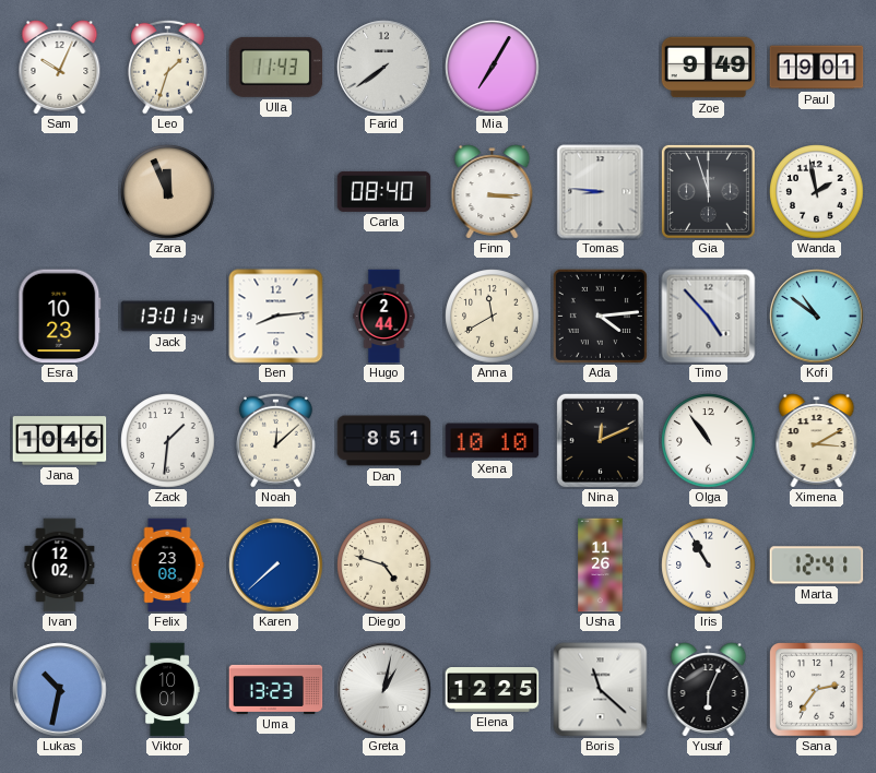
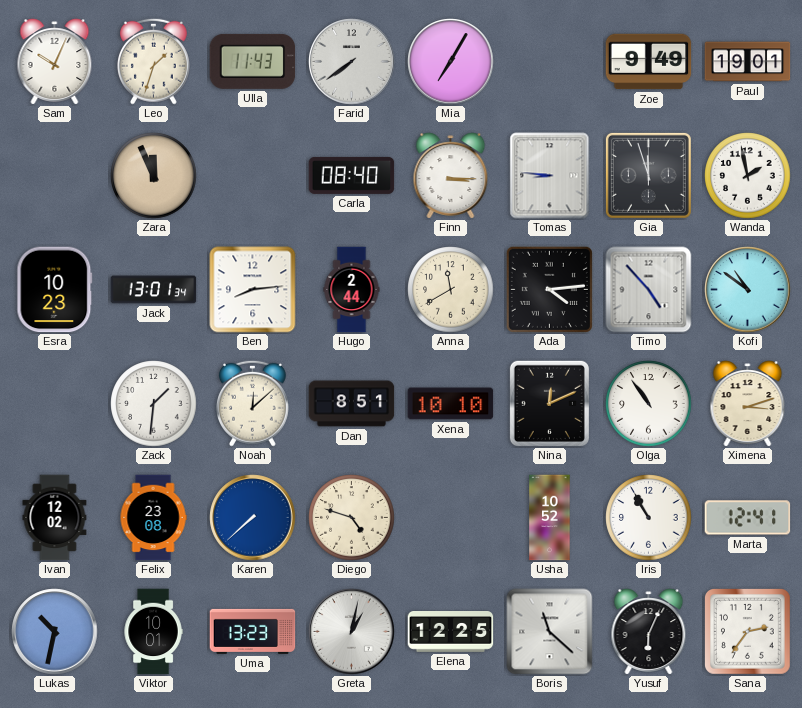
Jana: 10:46 -> none
Ximena: 3:10 -> 3:12
Usha: 11:26 -> 10:52
